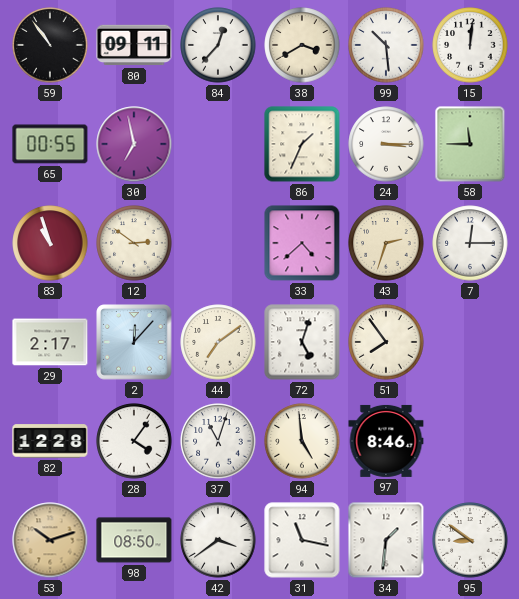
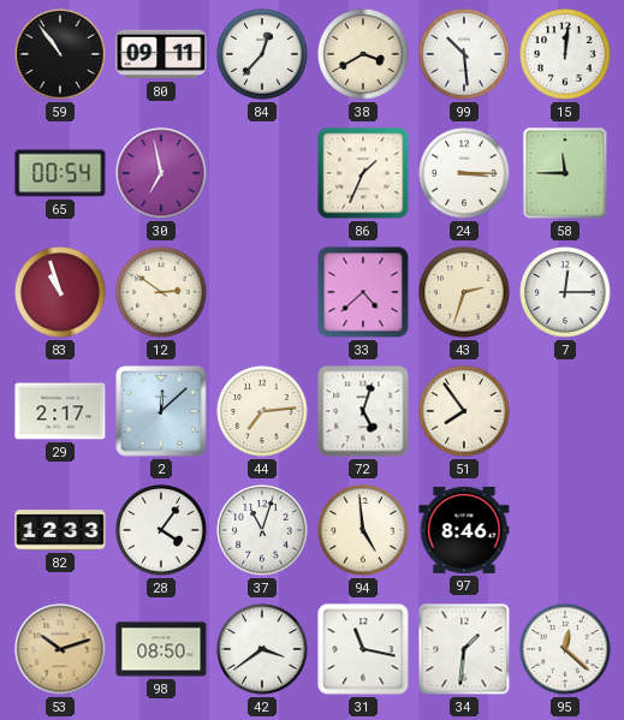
65: 00:55 -> 00:54
2: 12:07 -> 12:08
44: 7:09 -> 7:14
82: 12:28 -> 12:33
95: 8:51 -> 12:22
